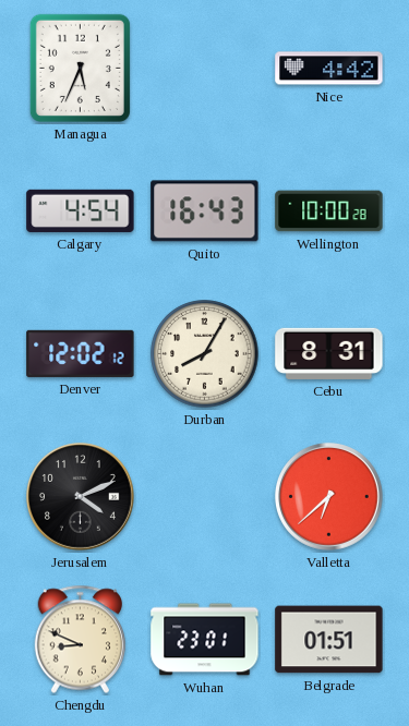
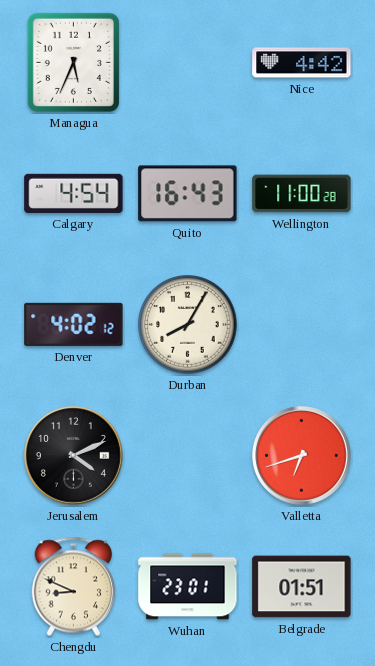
Wellington: 10:00 -> 11:00
Denver: 12:02 -> 4:02
Cebu: 8:31 -> none
Valletta: 6:38 -> 6:42
